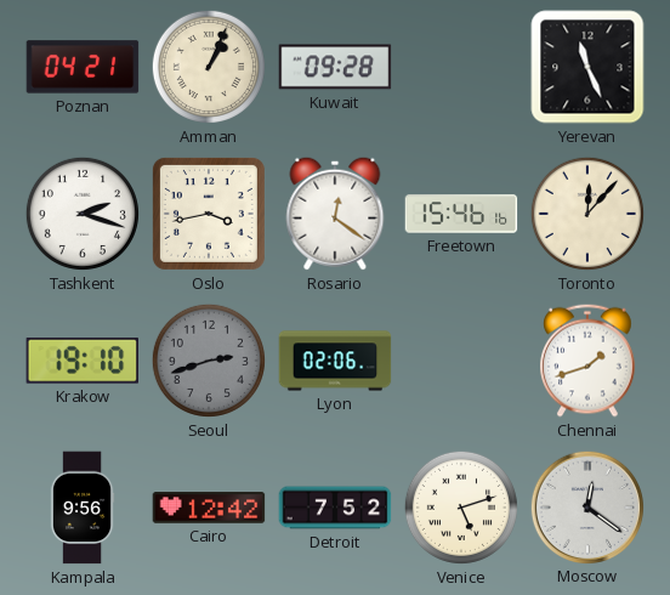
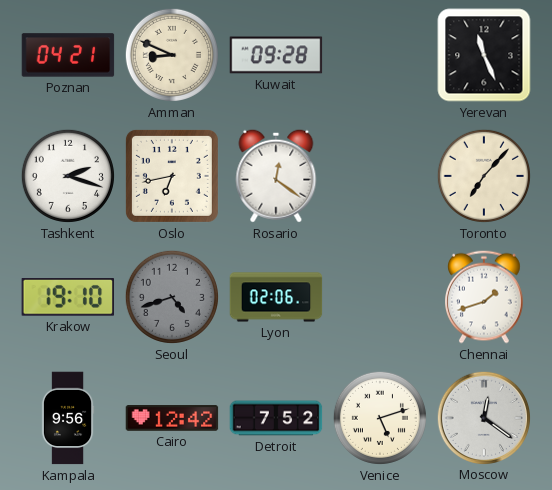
Amman: 1:04 -> 8:49
Oslo: 3:43 -> 6:43
Freetown: 15:46 -> none
Toronto: 12:07 -> 7:07
Seoul: 2:42 -> 4:42
